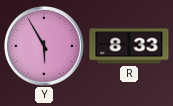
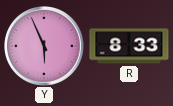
Y: 5:55 -> 5:56
